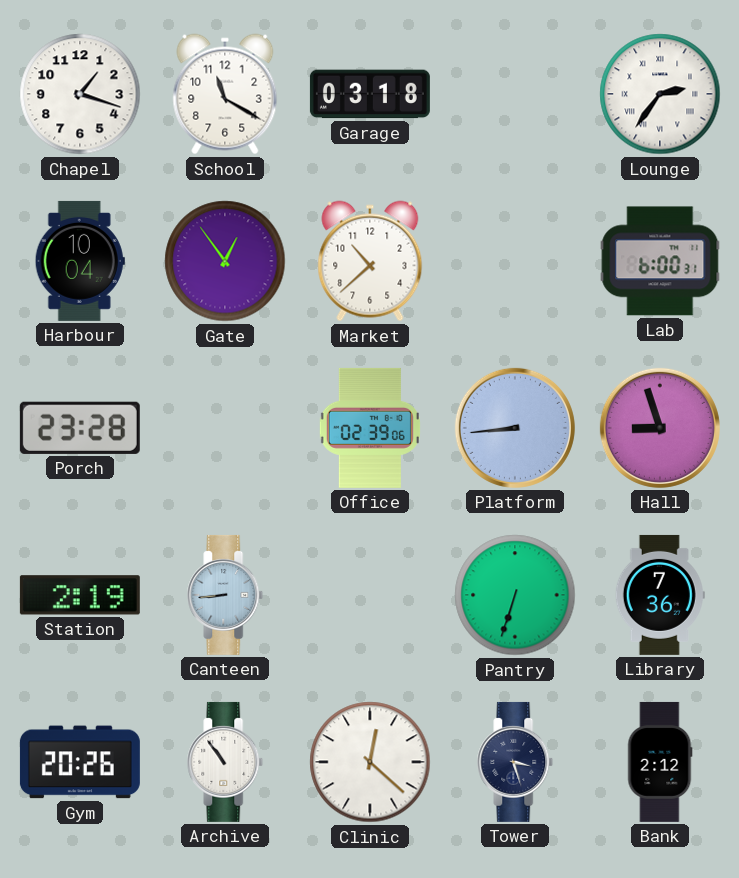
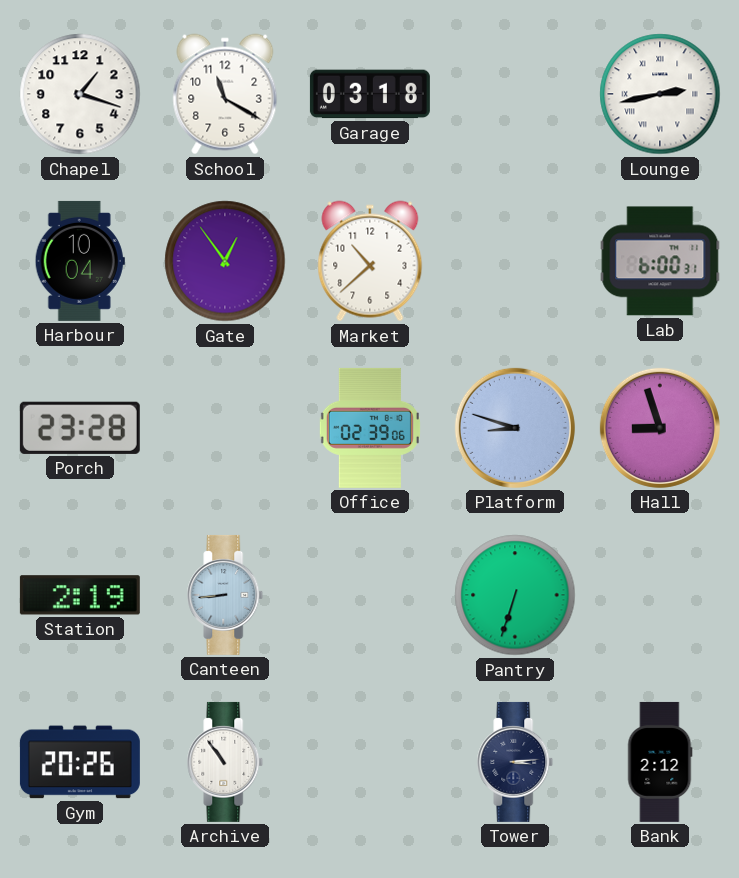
Lounge: 2:36 -> 2:43
Platform: 8:44 -> 8:48
Library: 7:36 -> none
Clinic: 12:22 -> none
Tower: 3:27 -> 3:14
